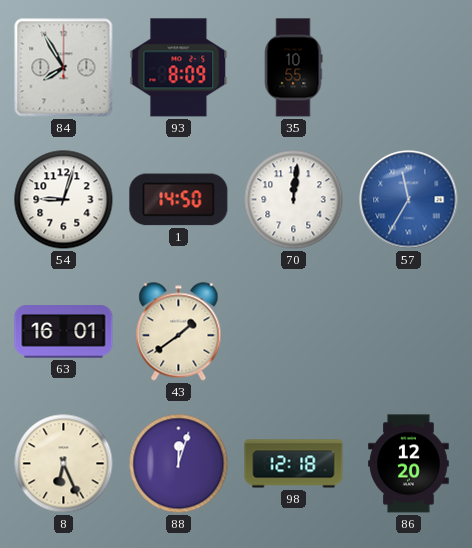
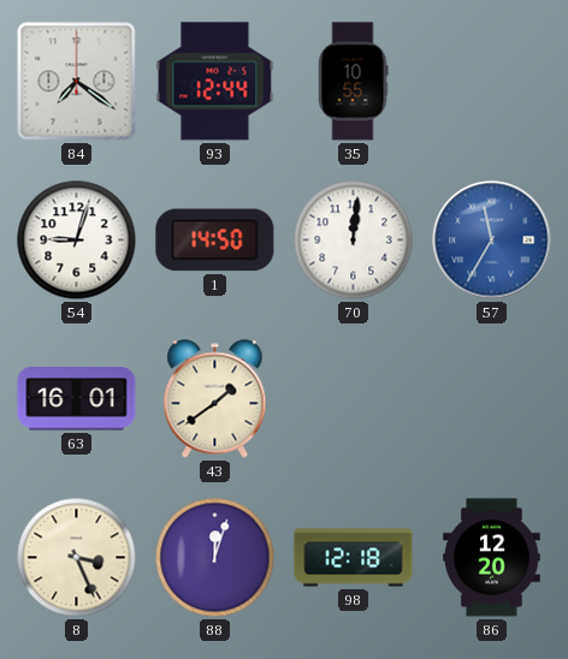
84: 7:55 -> 7:21
93: 8:09 -> 12:44
8: 6:26 -> 3:26
